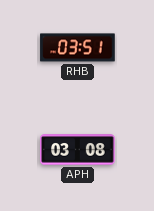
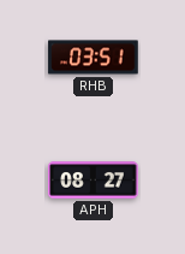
APH: 03:08 -> 08:27
